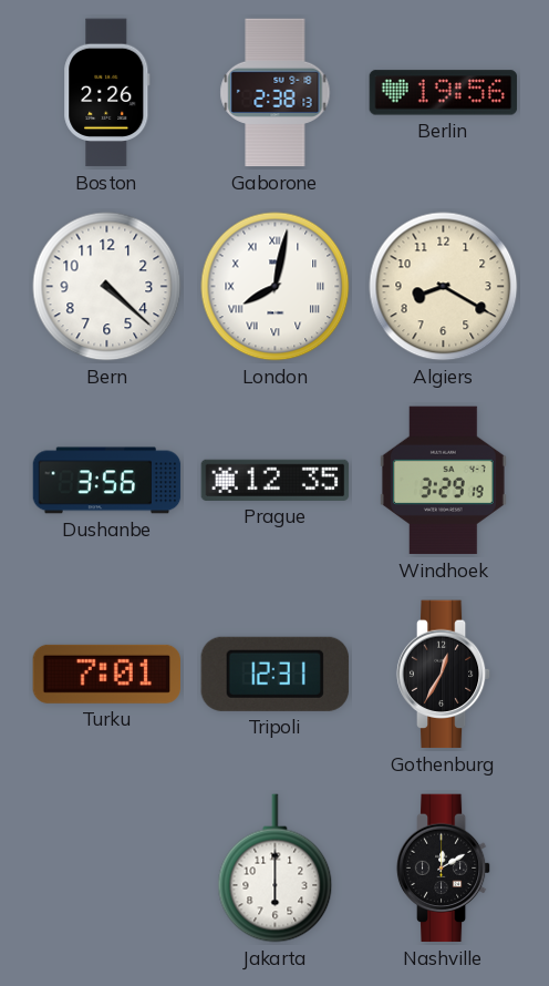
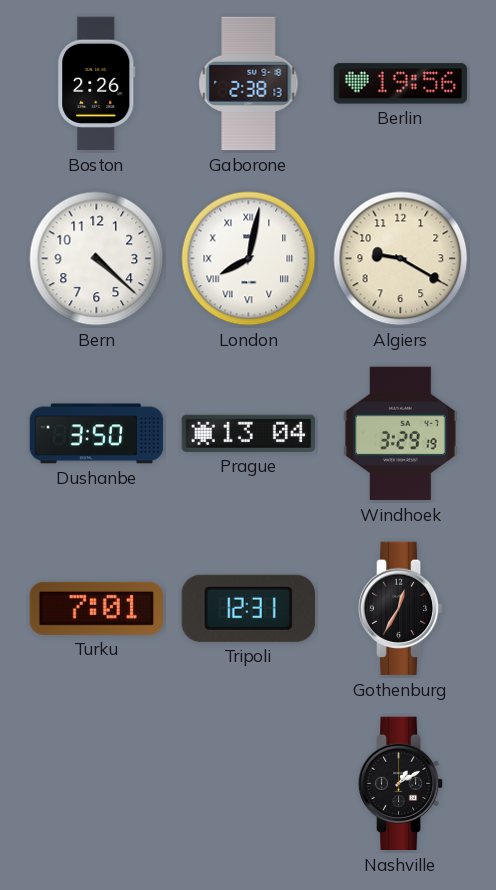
Algiers: 8:20 -> 9:20
Dushanbe: 3:56 -> 3:50
Prague: 12:35 -> 13:04
Jakarta: 6:00 -> none
Nashville: 12:10 -> 1:10
